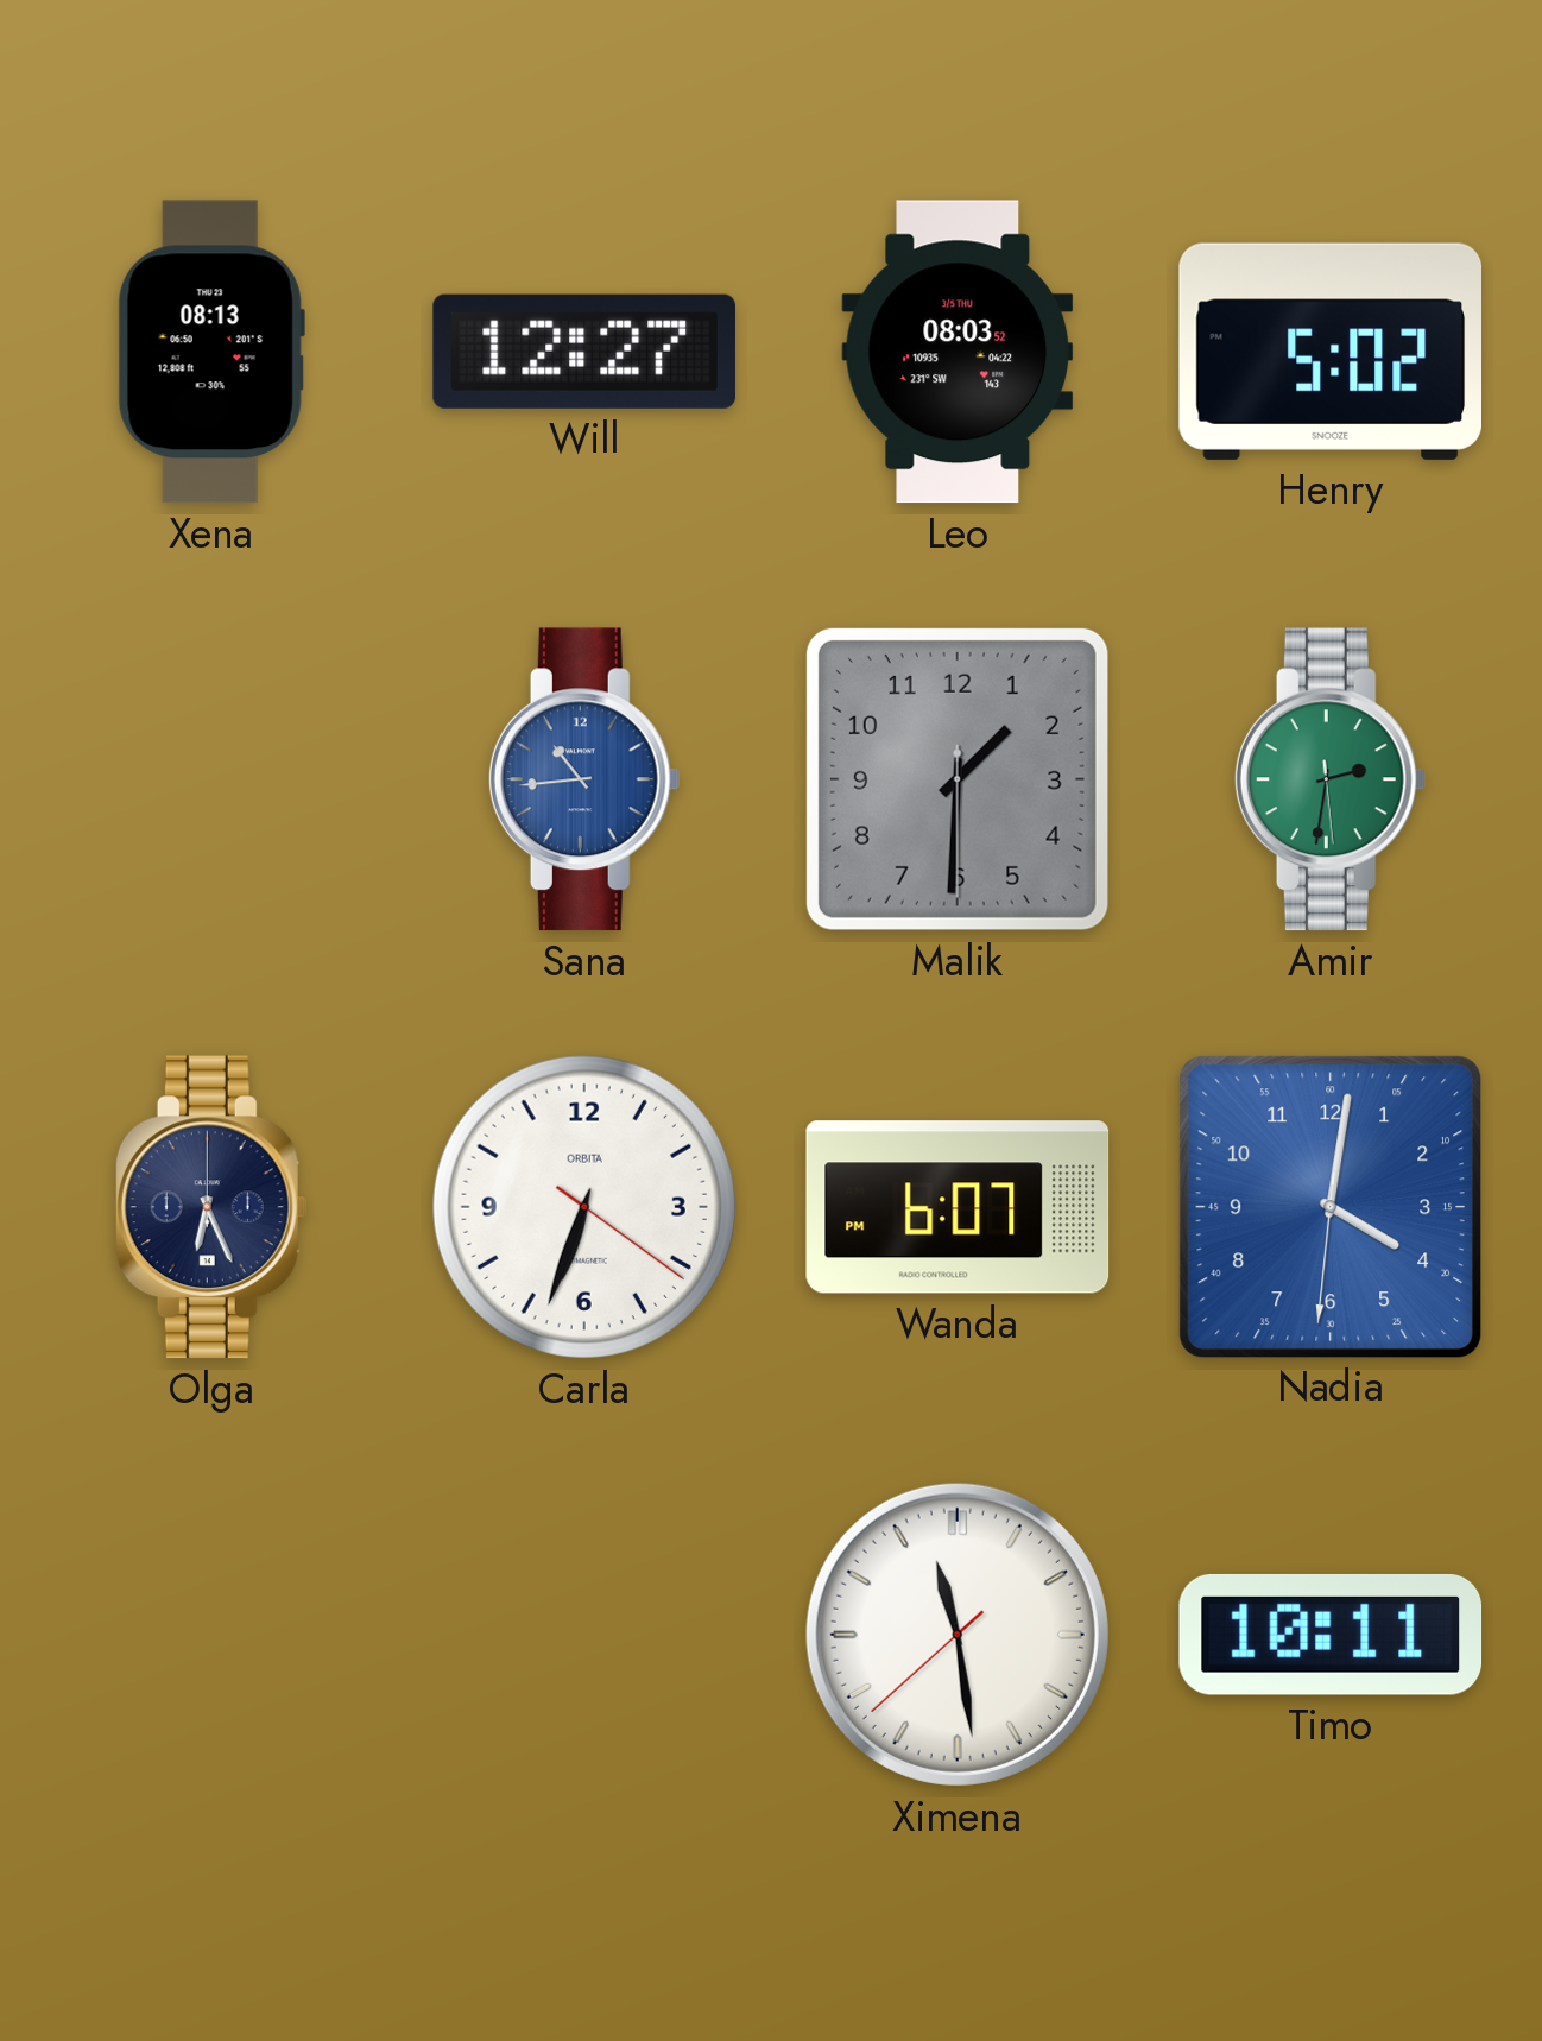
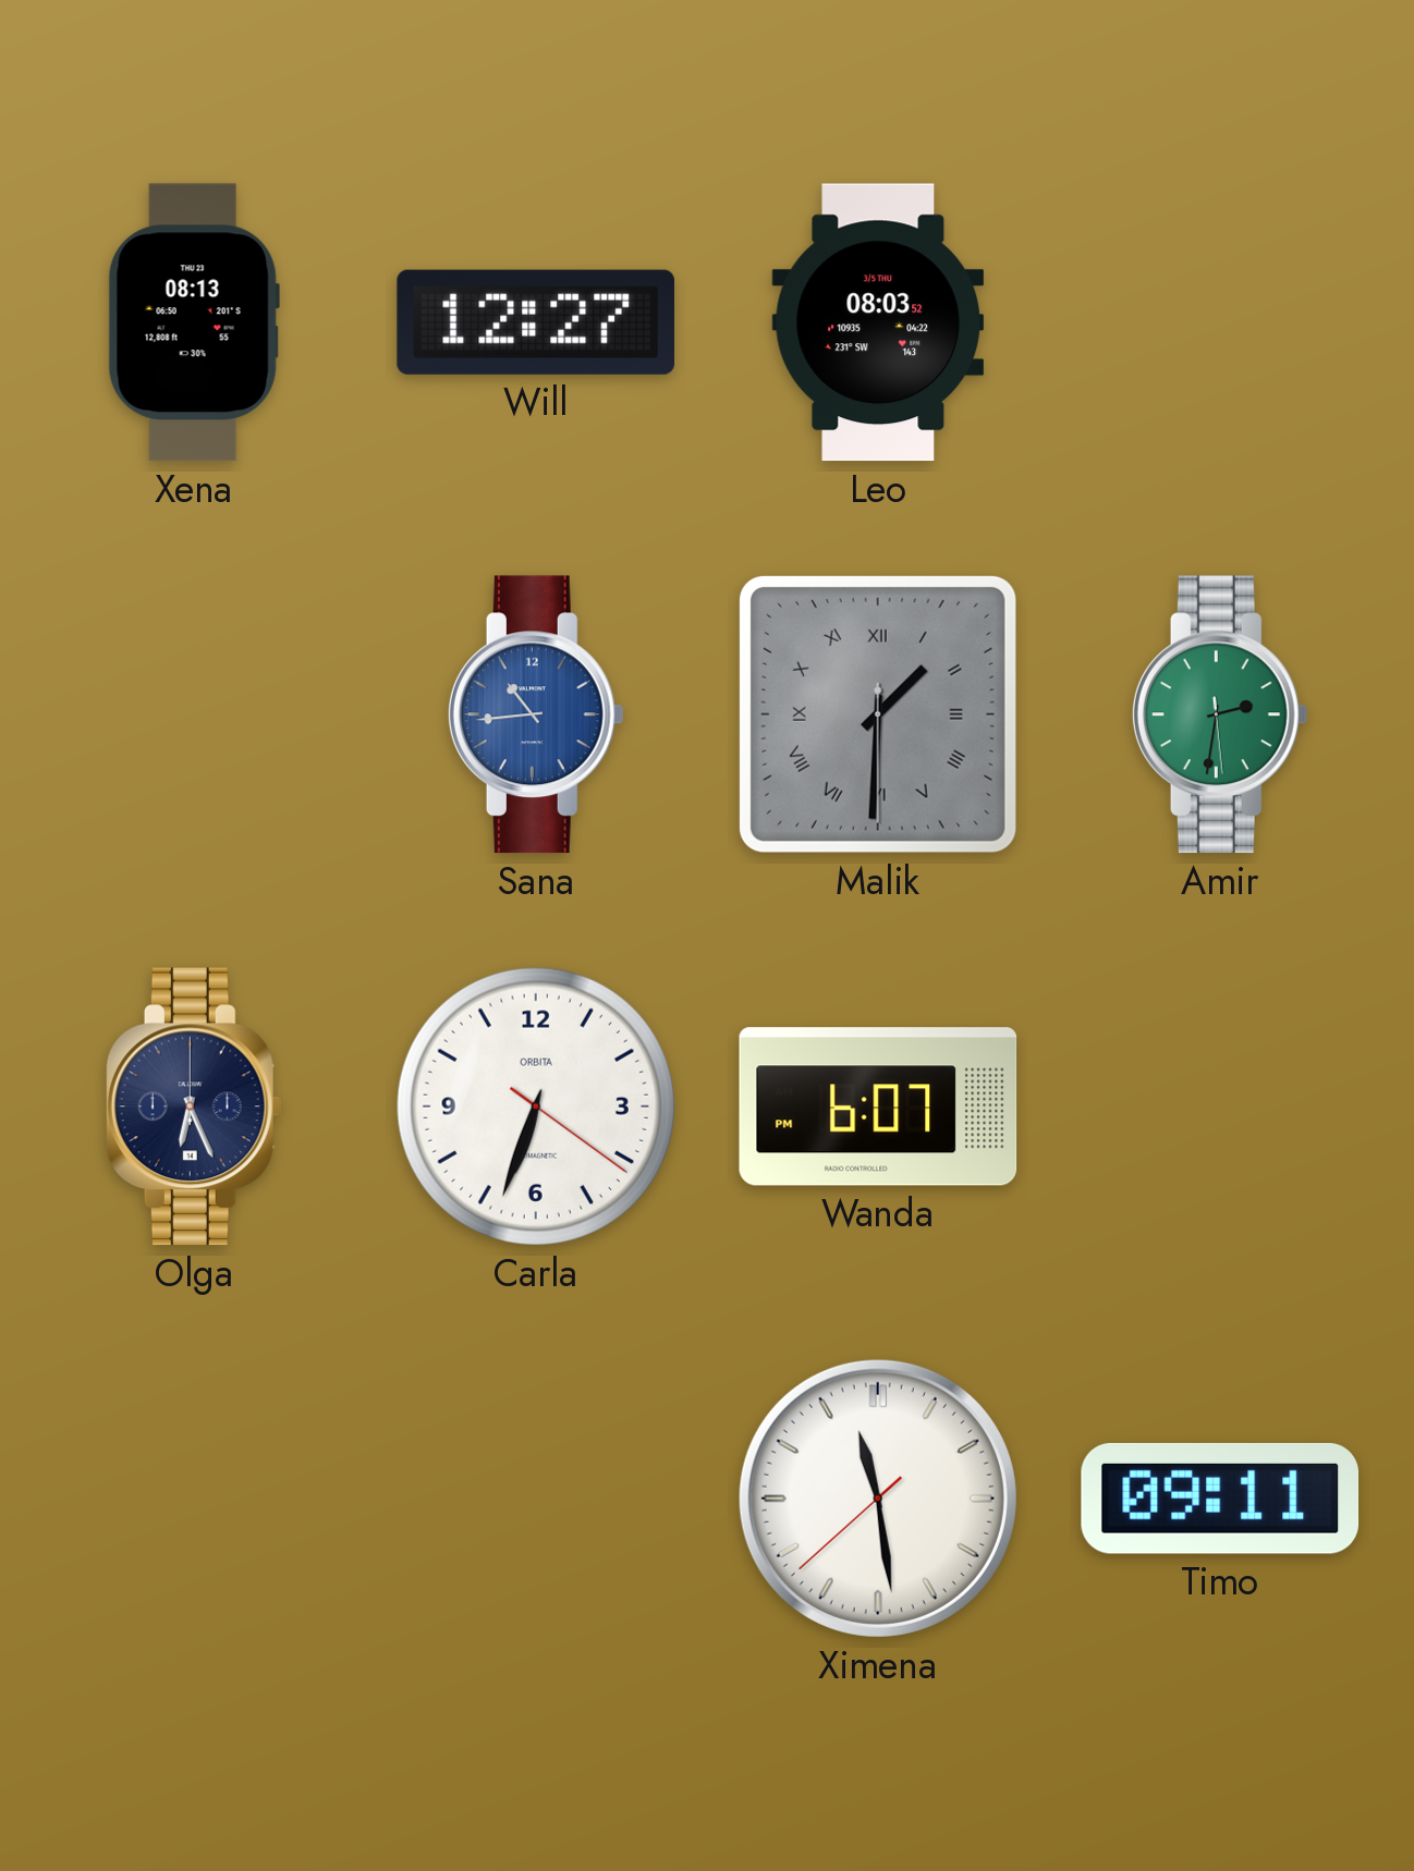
Henry: 5:02 -> none
Malik numerals: Arabic -> Roman
Nadia: 4:01 -> none
Timo: 10:11 -> 09:11
